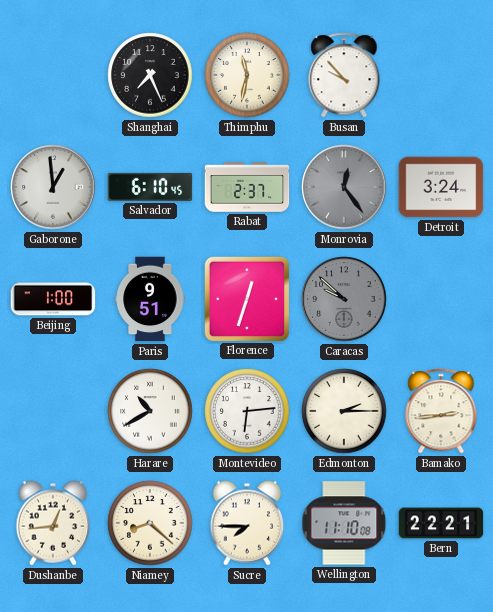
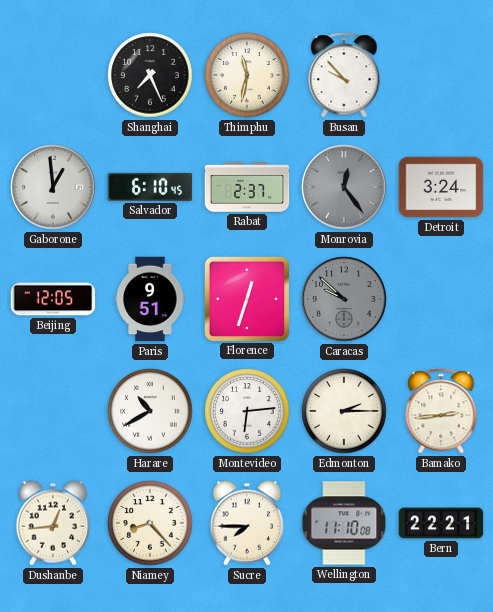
Beijing: 1:00 -> 12:05
Niamey: 8:22 -> 8:23
